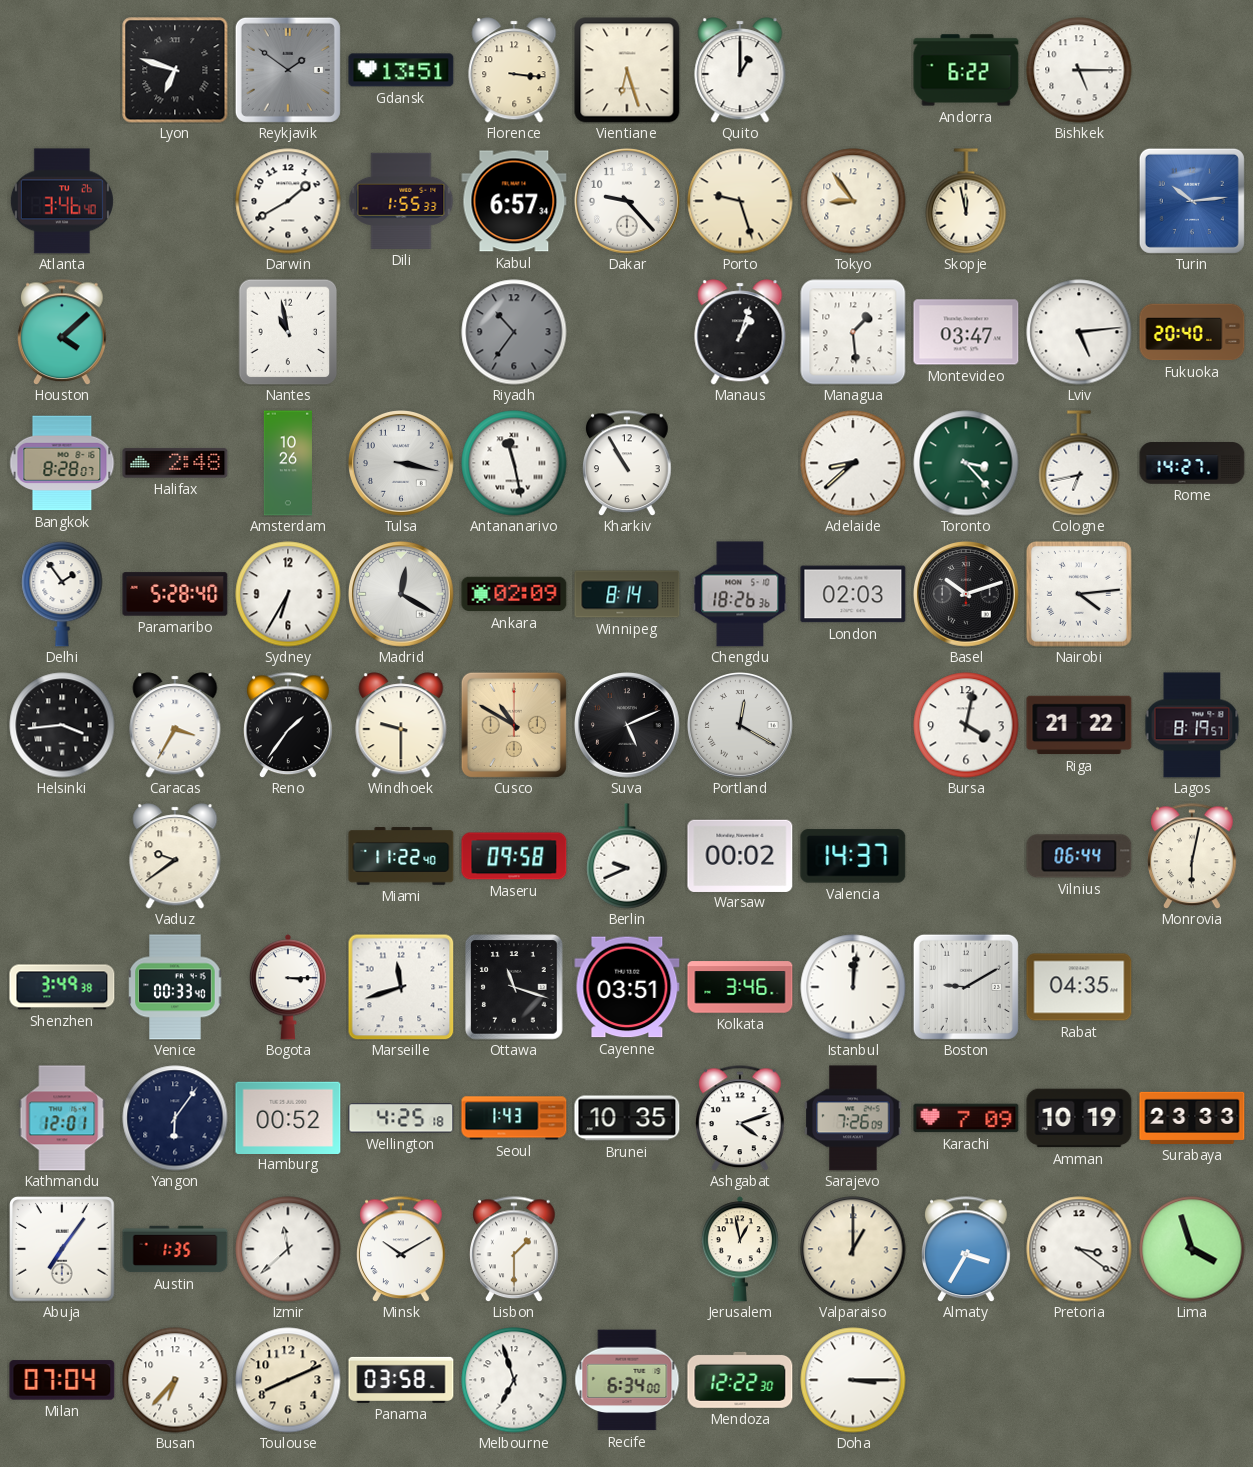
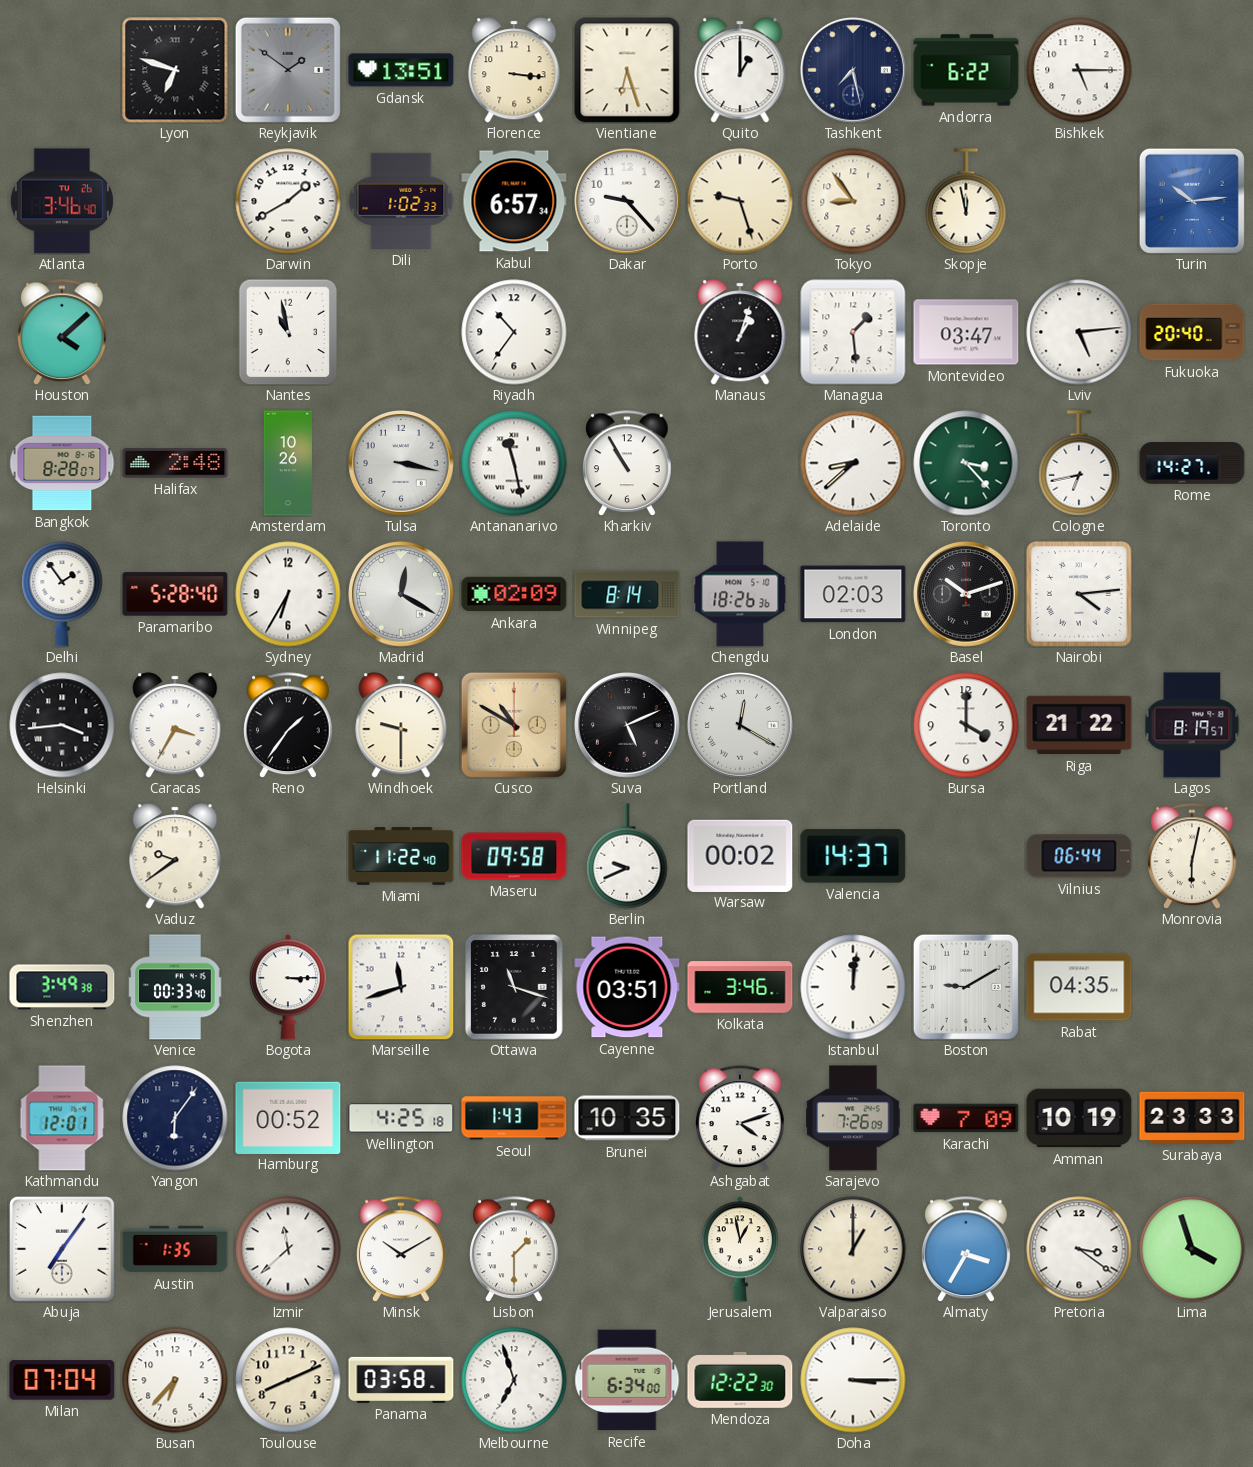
Tashkent: none -> 7:28
Dili: 1:55 -> 1:02
Riyadh dial: grey -> white
Bursa: 4:02 -> 4:00
